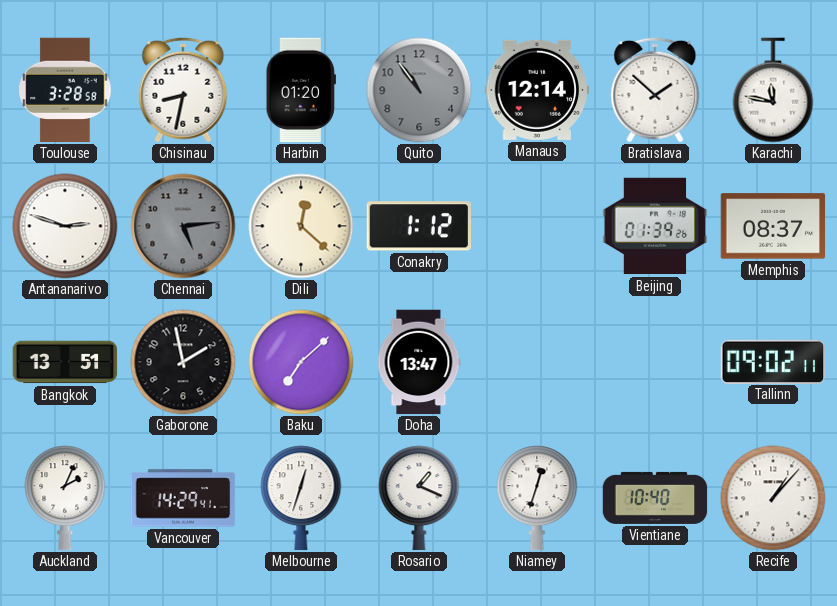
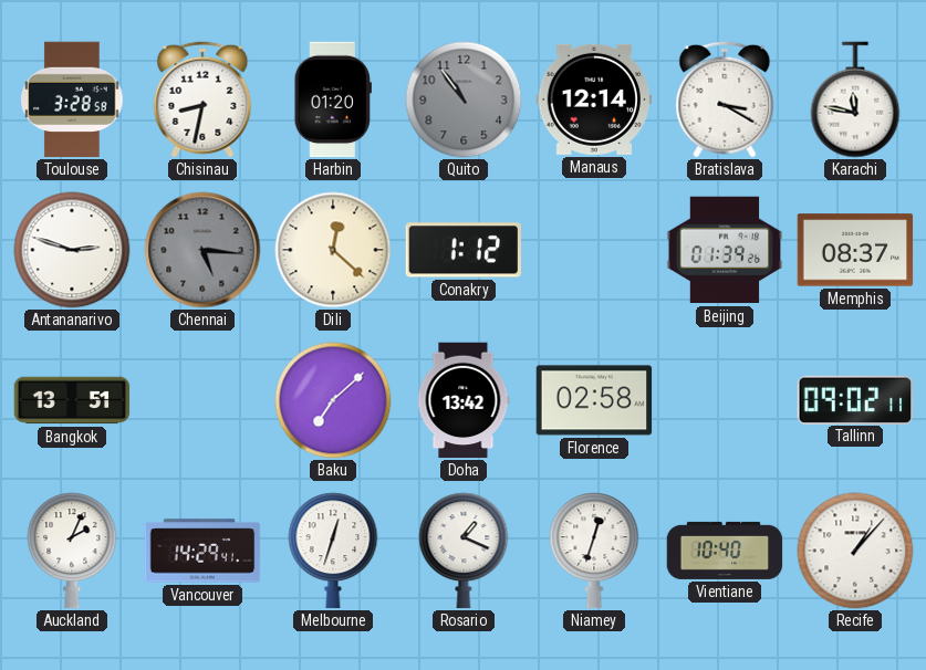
Bratislava: 1:52 -> 3:20
Chennai: 5:14 -> 5:16
Gaborone: 1:58 -> none
Doha: 13:47 -> 13:42
Florence: none -> 02:58
